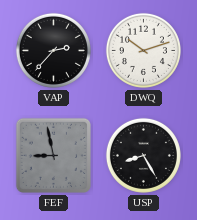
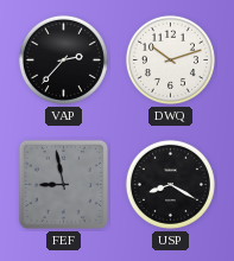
USP: 8:25 -> 8:20
